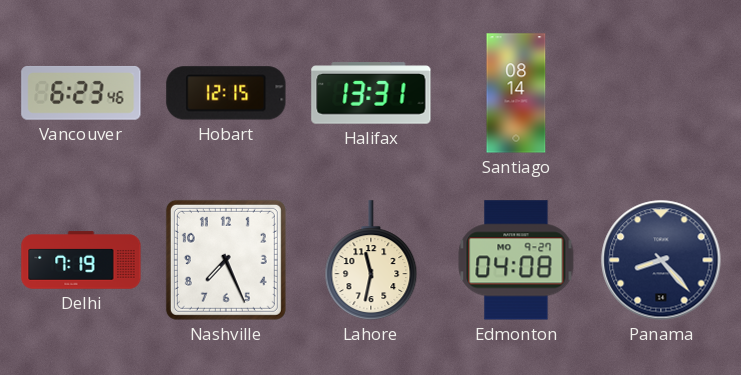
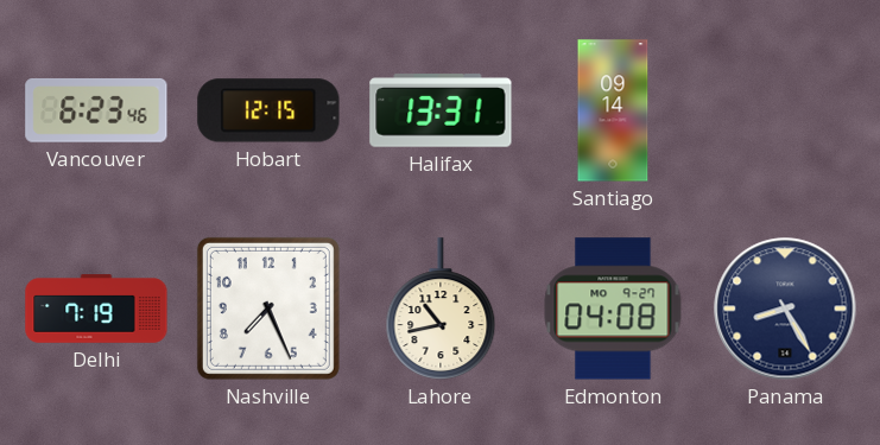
Santiago: 08:14 -> 09:14
Lahore: 11:32 -> 10:43
Panama: 8:23 -> 8:25
